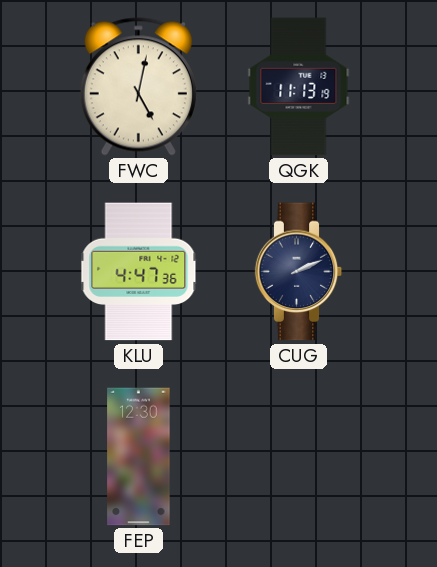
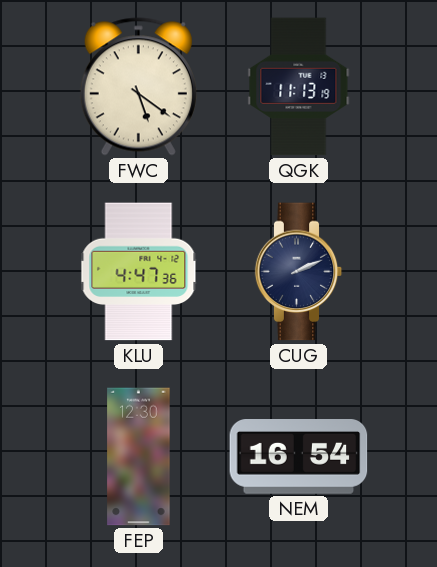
FWC: 5:02 -> 5:21
NEM: none -> 16:54
